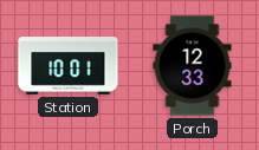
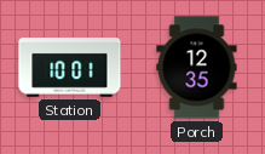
Porch: 12:33 -> 12:35
